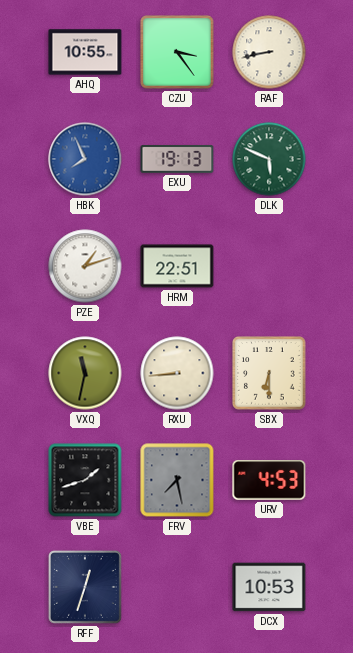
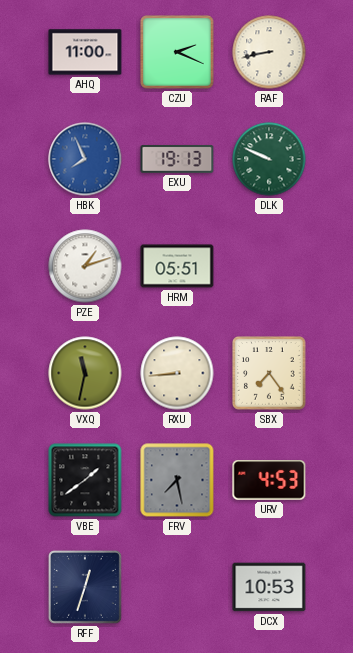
AHQ: 10:55 -> 11:00
CZU: 3:24 -> 2:19
DLK: 5:49 -> 9:49
HRM: 22:51 -> 05:51
SBX: 6:30 -> 7:24
VBE: 1:42 -> 1:39
